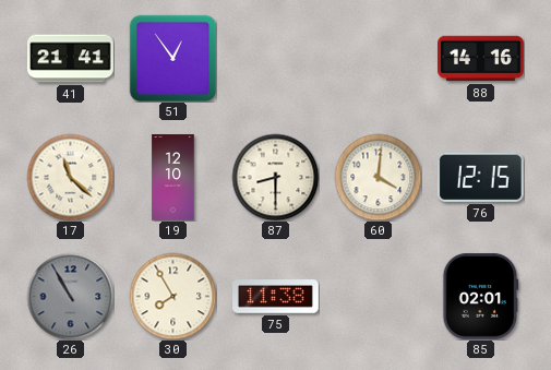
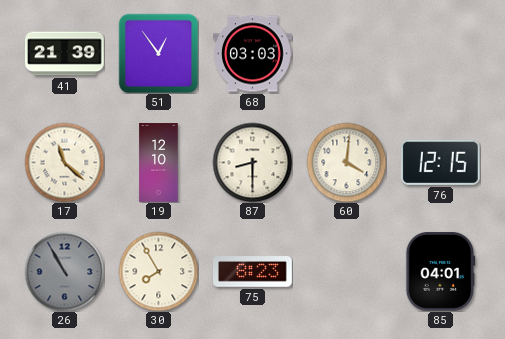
41: 21:41 -> 21:39
68: none -> 03:03
88: 14:16 -> none
75: 11:38 -> 8:23
85: 02:01 -> 04:01
